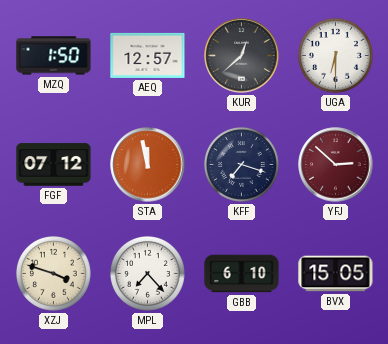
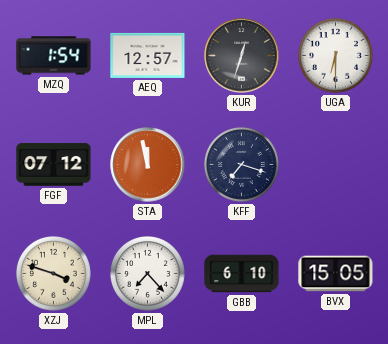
MZQ: 1:50 -> 1:54
KUR: 12:38 -> 12:33
YFJ: 2:52 -> none
